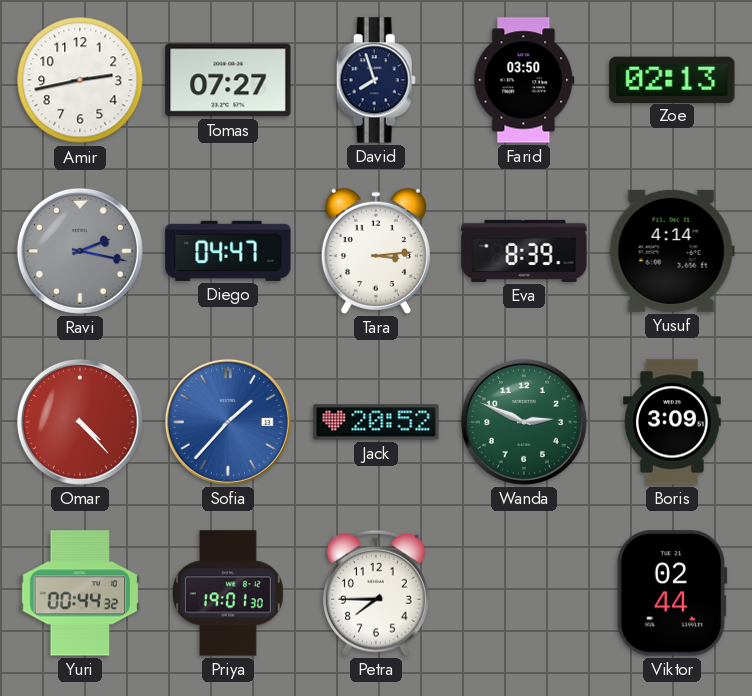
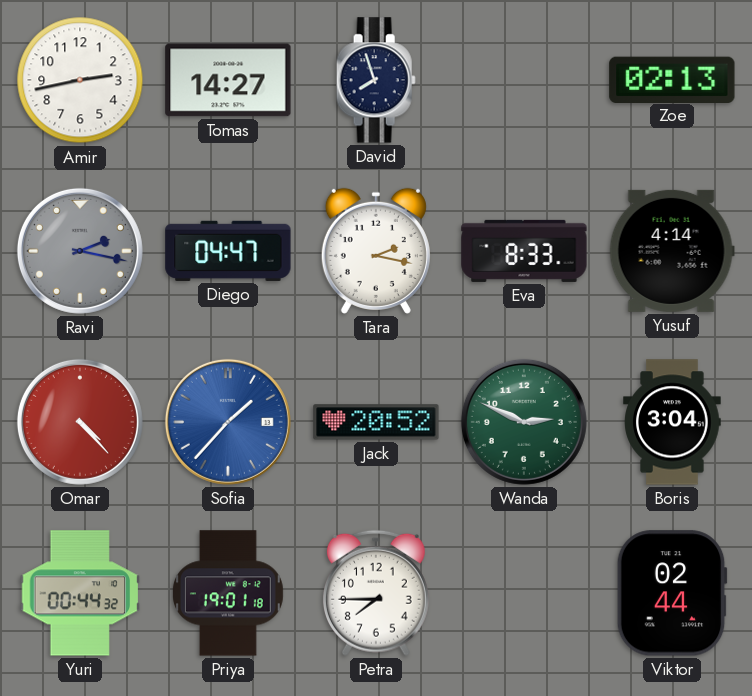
Tomas: 07:27 -> 14:27
Farid: 03:50 -> none
Tara: 3:14 -> 2:17
Eva: 8:39 -> 8:33
Boris: 3:09 -> 3:04
Priya: 19:01:30 -> 19:01:18
